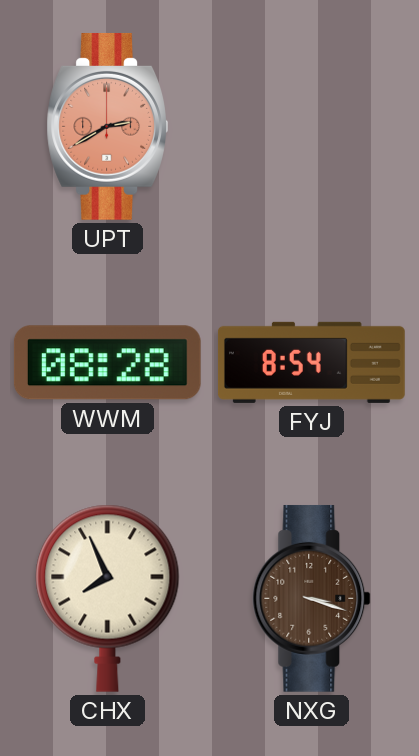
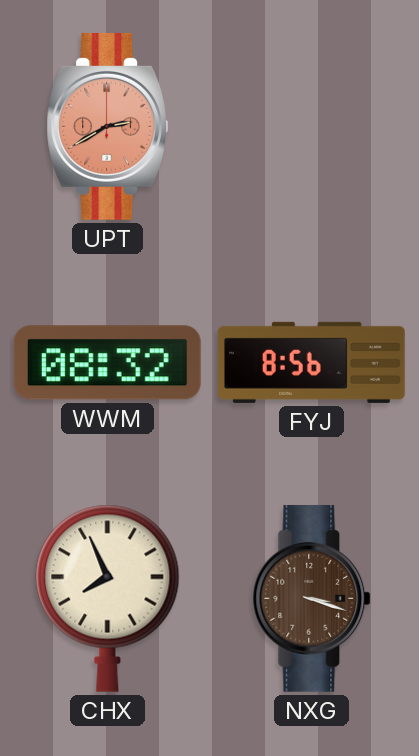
WWM: 08:28 -> 08:32
FYJ: 8:54 -> 8:56
